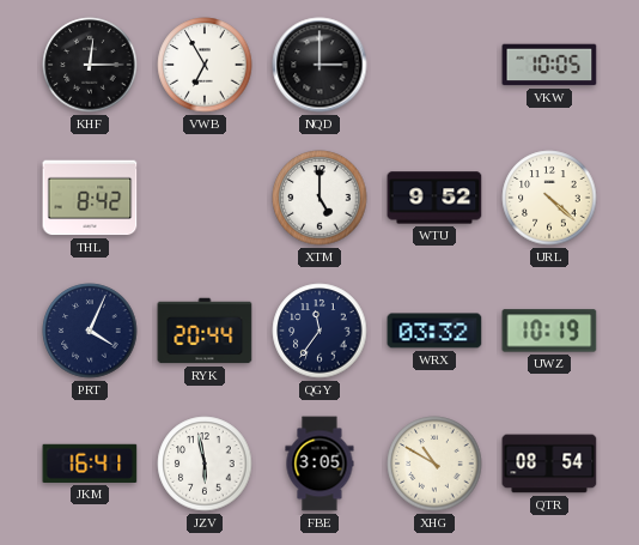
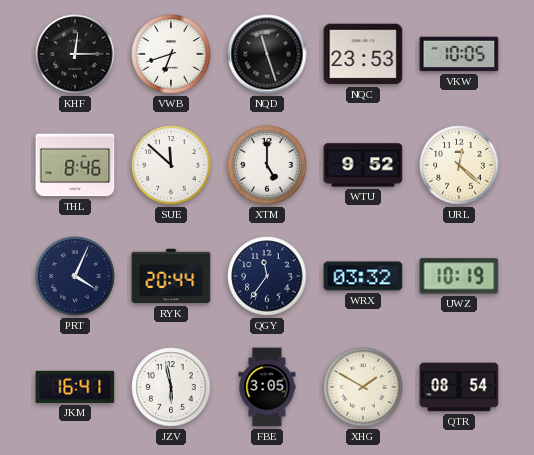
VWB: 6:55 -> 6:42
NQD: 3:00 -> 11:27
NQC: none -> 23:53
THL: 8:42 -> 8:46
SUE: none -> 11:52
URL: 4:22 -> 12:22
XHG: 10:50 -> 1:50
